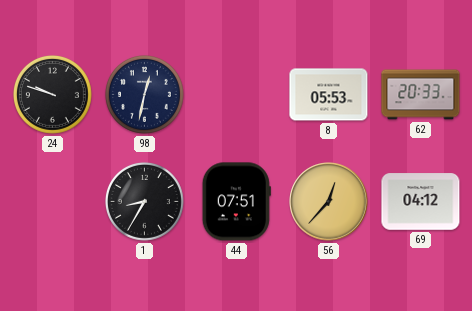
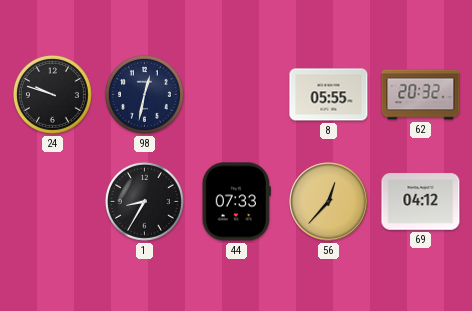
8: 05:53 -> 05:55
62: 20:33 -> 20:32
44: 07:51 -> 07:33
